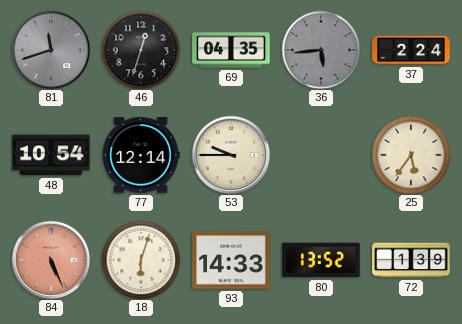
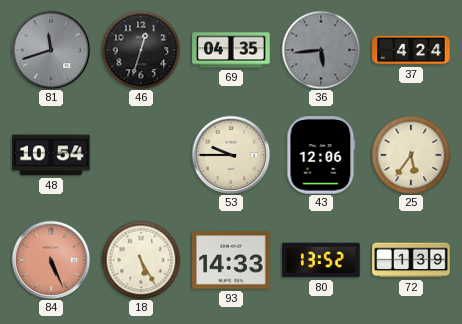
37: 2:24 -> 4:24
77: 12:14 -> none
43: none -> 12:06
18: 6:03 -> 5:25
